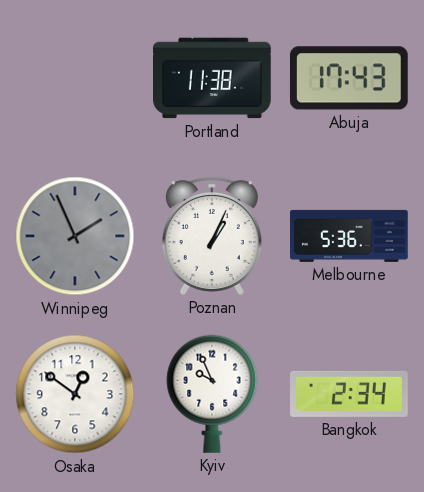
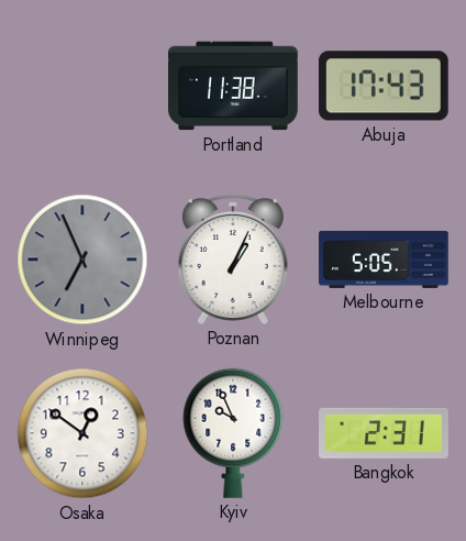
Winnipeg: 1:56 -> 6:56
Melbourne: 5:36 -> 5:05
Bangkok: 2:34 -> 2:31
